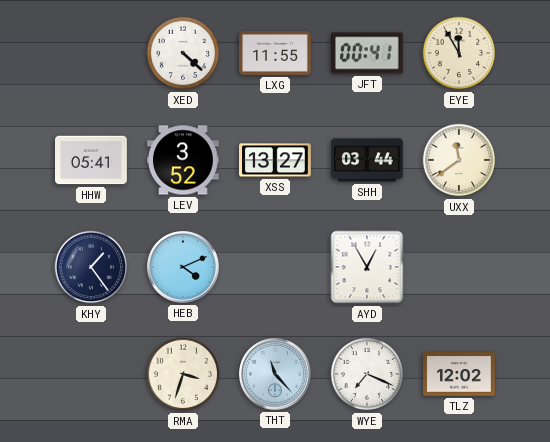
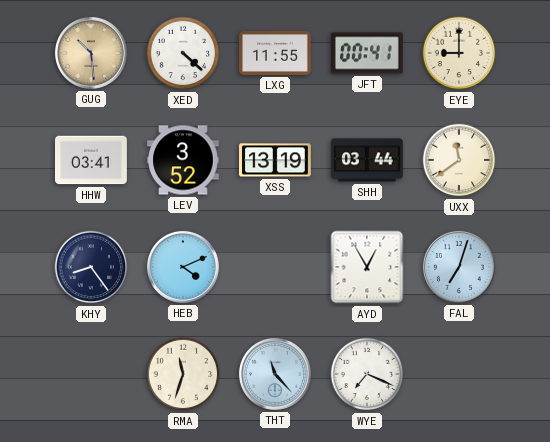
GUG: none -> 10:29
EYE: 11:55 -> 9:00
HHW: 05:41 -> 03:41
XSS: 13:27 -> 13:19
KHY: 1:24 -> 8:24
FAL: none -> 7:03
RMA: 3:33 -> 11:33
TLZ: 12:02 -> none
